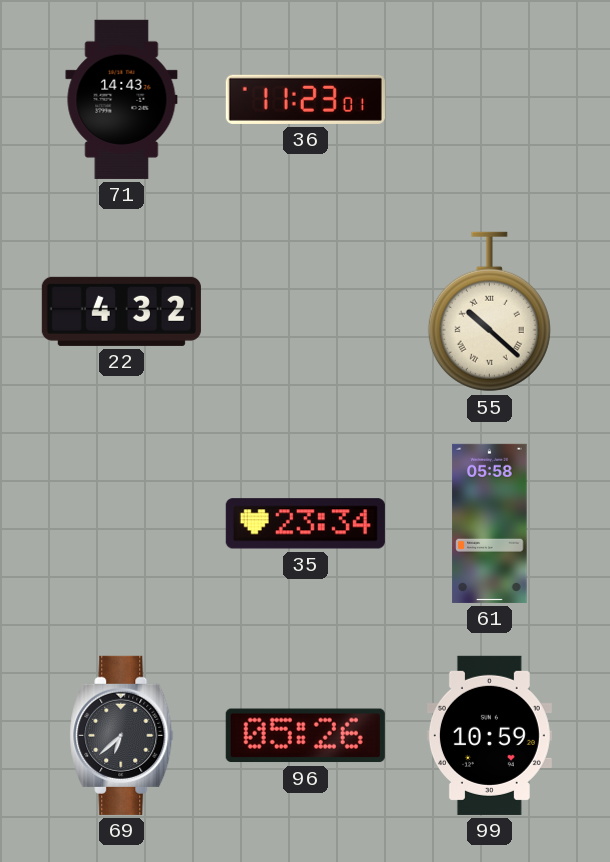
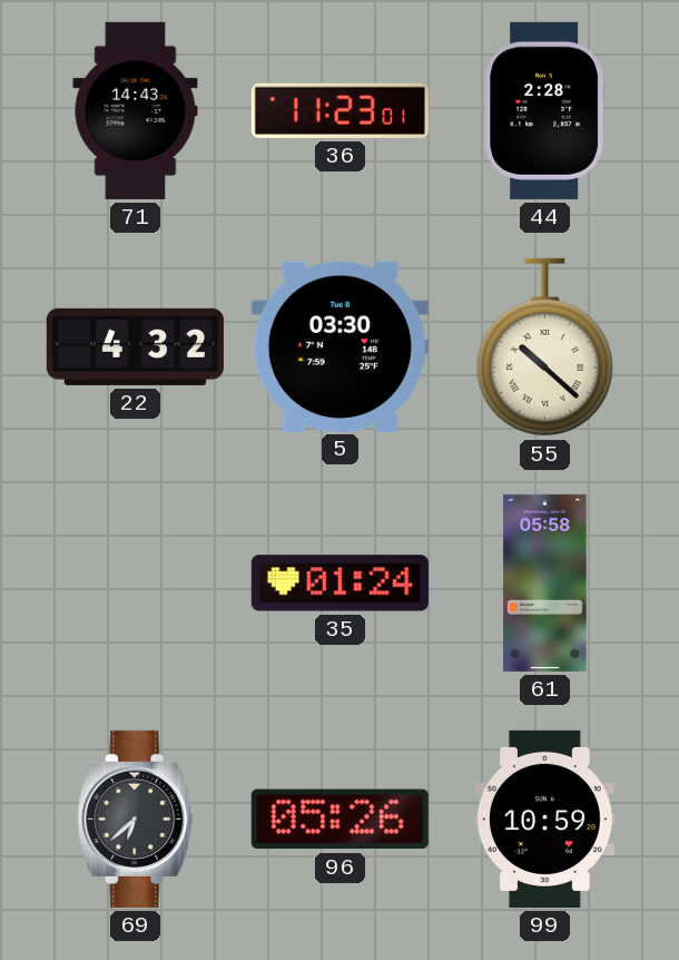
44: none -> 2:28
5: none -> 03:30
35: 23:34 -> 01:24
